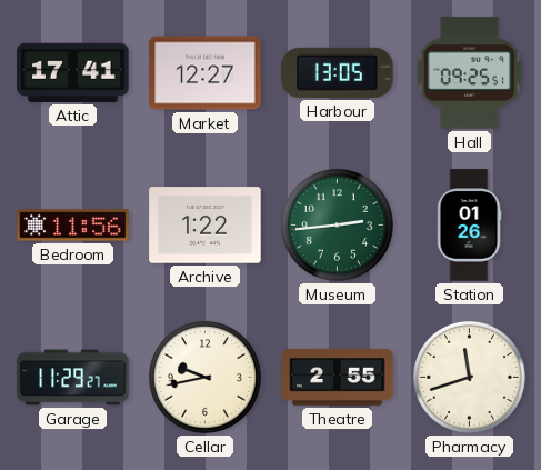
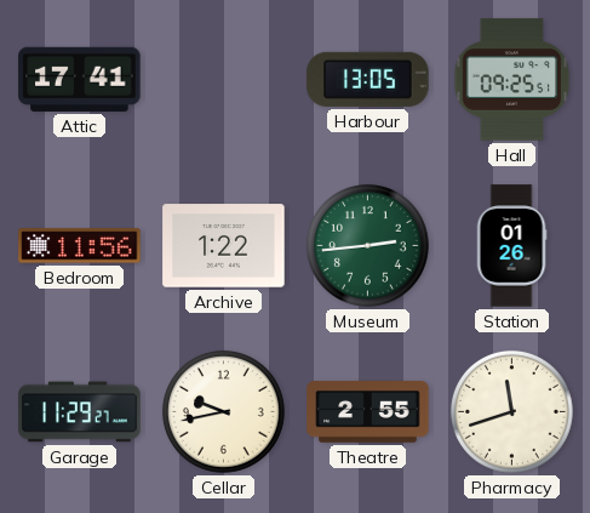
Market: 12:27 -> none
